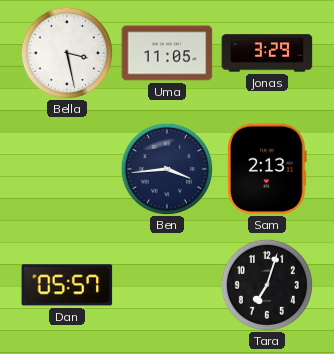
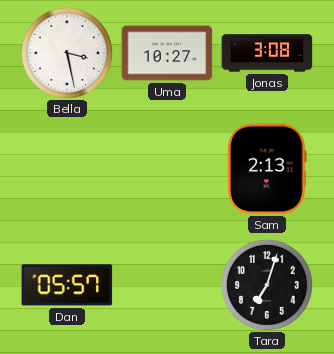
Uma: 11:05 -> 10:27
Jonas: 3:29 -> 3:08
Ben: 3:44 -> none
